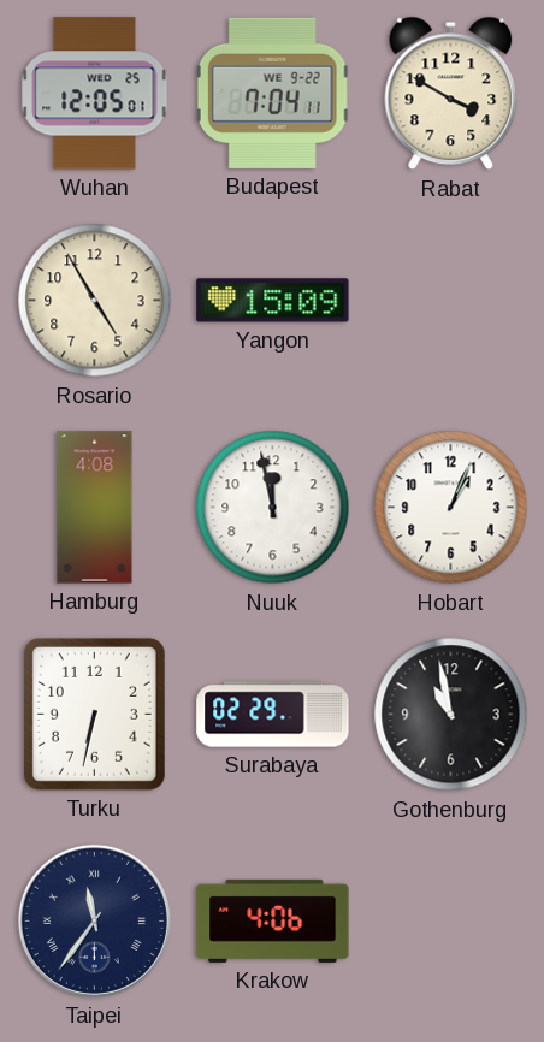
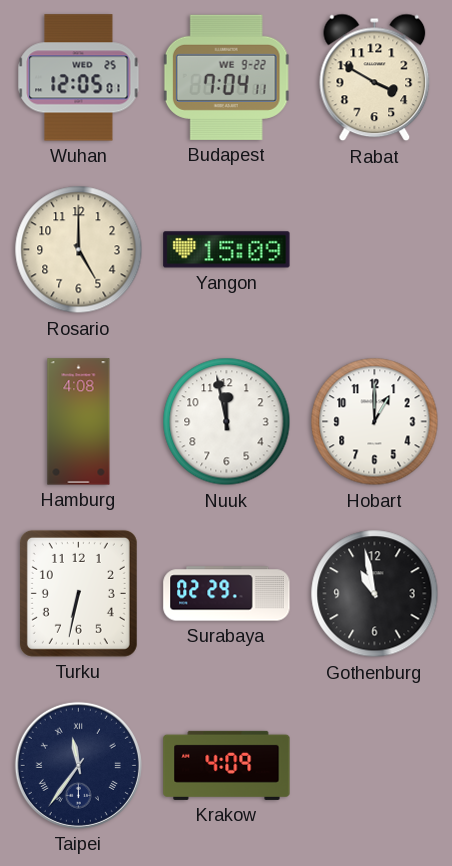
Rosario: 4:55 -> 5:00
Hobart: 1:04 -> 1:00
Krakow: 4:06 -> 4:09
